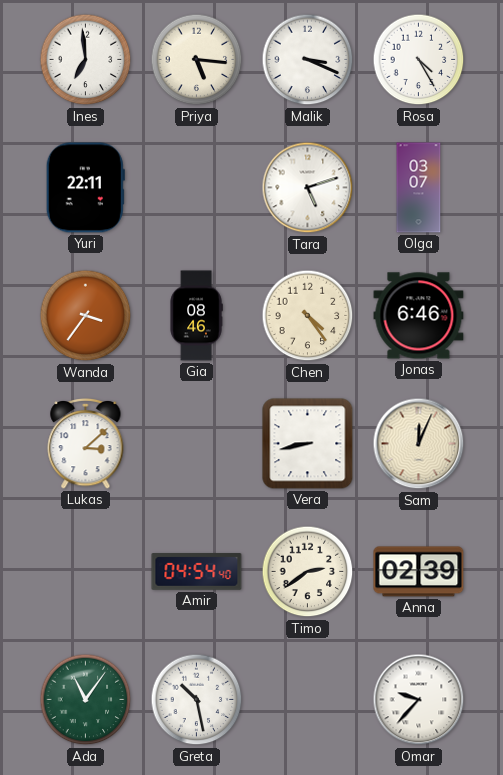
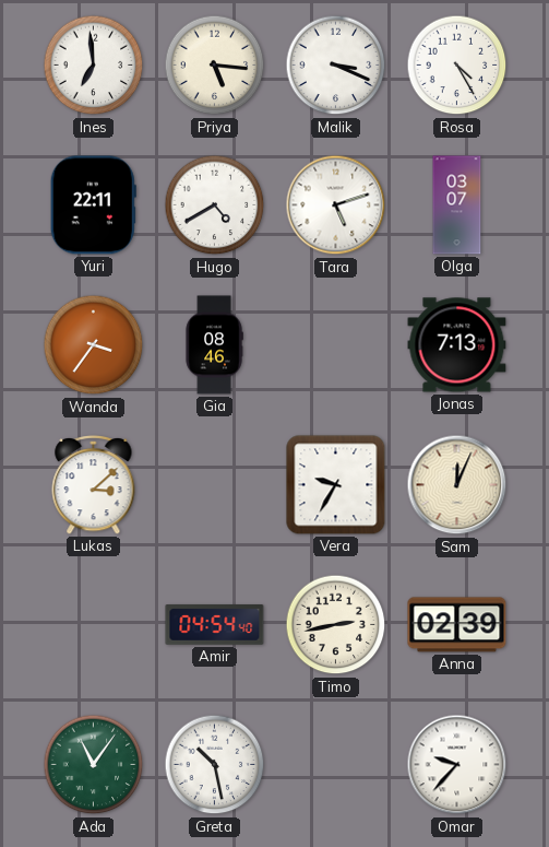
Hugo: none -> 4:40
Chen: 4:24 -> none
Jonas: 6:46 -> 7:13
Vera: 8:43 -> 9:35
Timo: 2:39 -> 2:43
